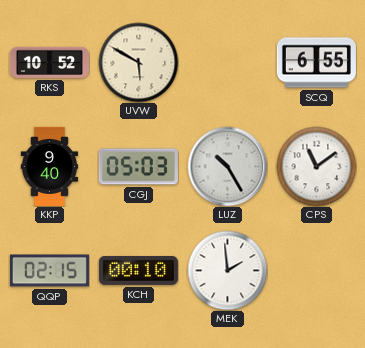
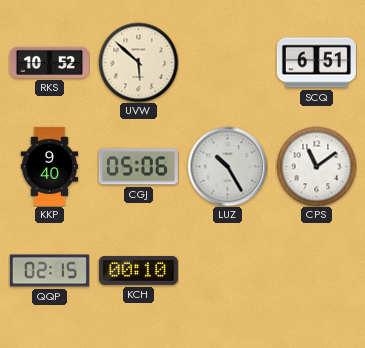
UVW: 5:50 -> 5:52
SCQ: 6:55 -> 6:51
CGJ: 05:03 -> 05:06
MEK: 1:59 -> none
